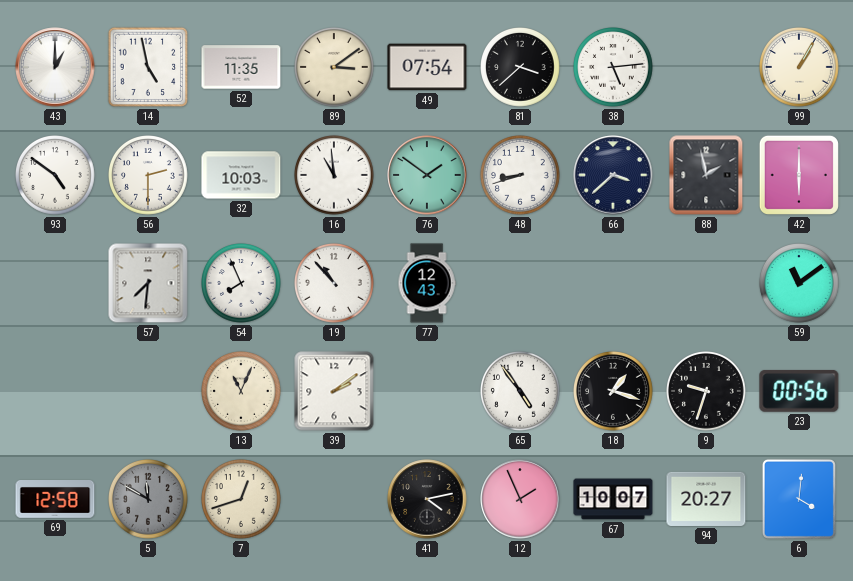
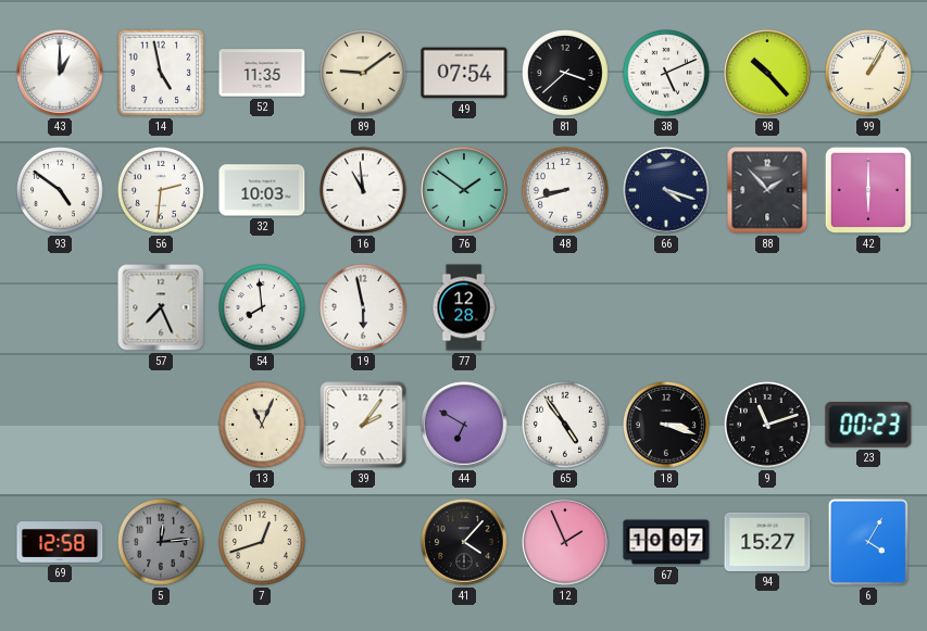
89: 3:09 -> 9:09
38: 5:14 -> 5:11
98: none -> 10:23
56: 2:30 -> 2:31
66: 3:38 -> 4:18
88: 1:58 -> 1:53
57: 7:31 -> 7:26
54: 7:56 -> 7:59
19: 10:53 -> 5:58
77: 12:43 -> 12:28
59: 11:09 -> none
39: 2:09 -> 2:06
44: none -> 6:50
18: 1:18 -> 3:18
9: 9:33 -> 11:12
23: 00:56 -> 00:23
5: 11:50 -> 12:14
41: 4:13 -> 4:07
94: 20:27 -> 15:27
6: 4:01 -> 4:05
